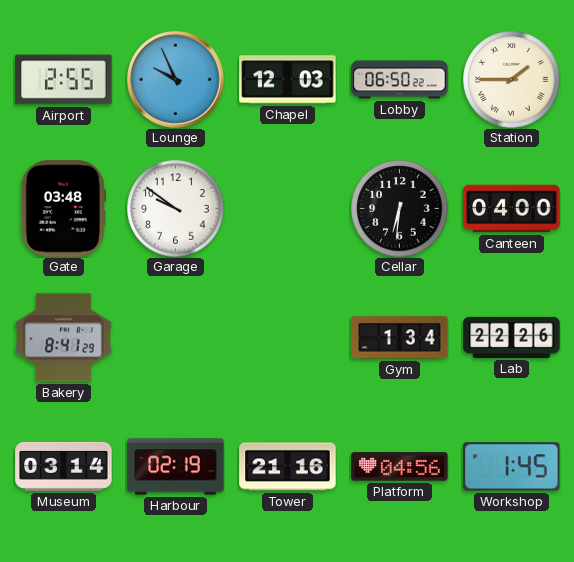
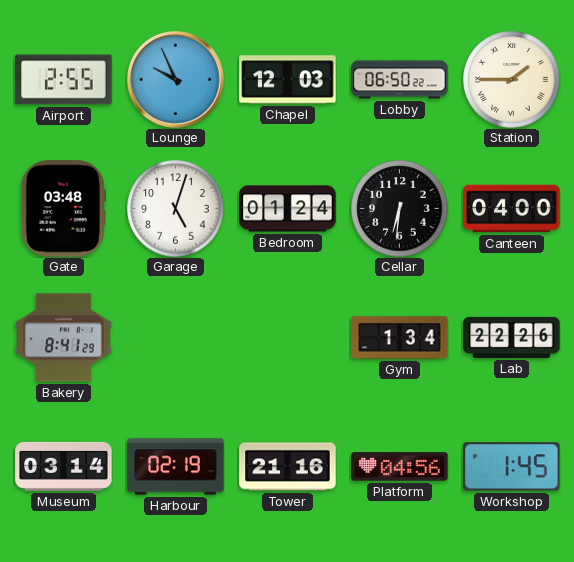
Garage: 9:51 -> 5:03
Bedroom: none -> 01:24
